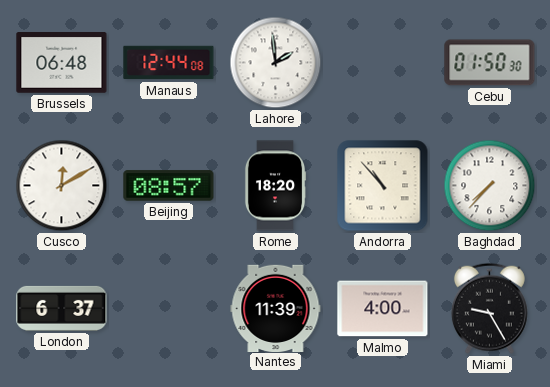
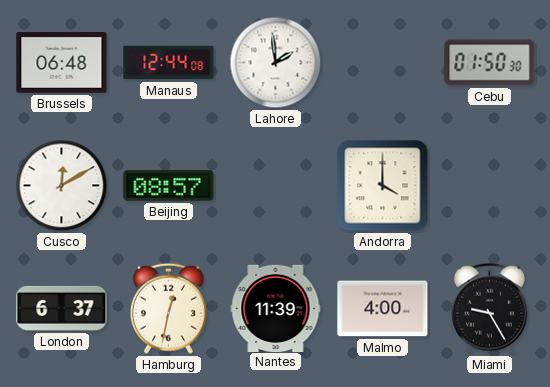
Rome: 18:20 -> none
Andorra: 10:53 -> 4:00
Baghdad: 7:37 -> none
Hamburg: none -> 12:32
